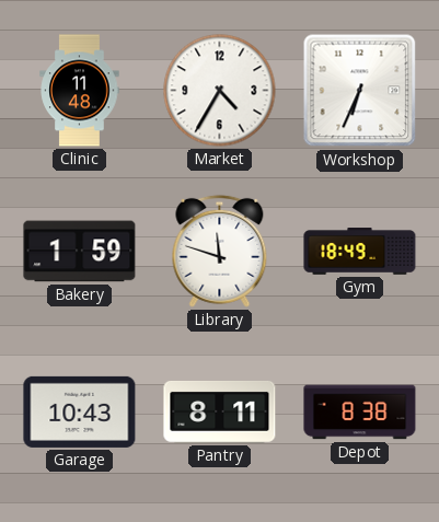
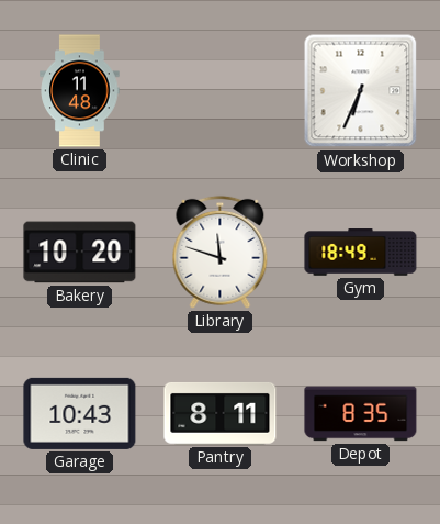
Market: 4:35 -> none
Bakery: 1:59 -> 10:20
Depot: 8:38 -> 8:35
